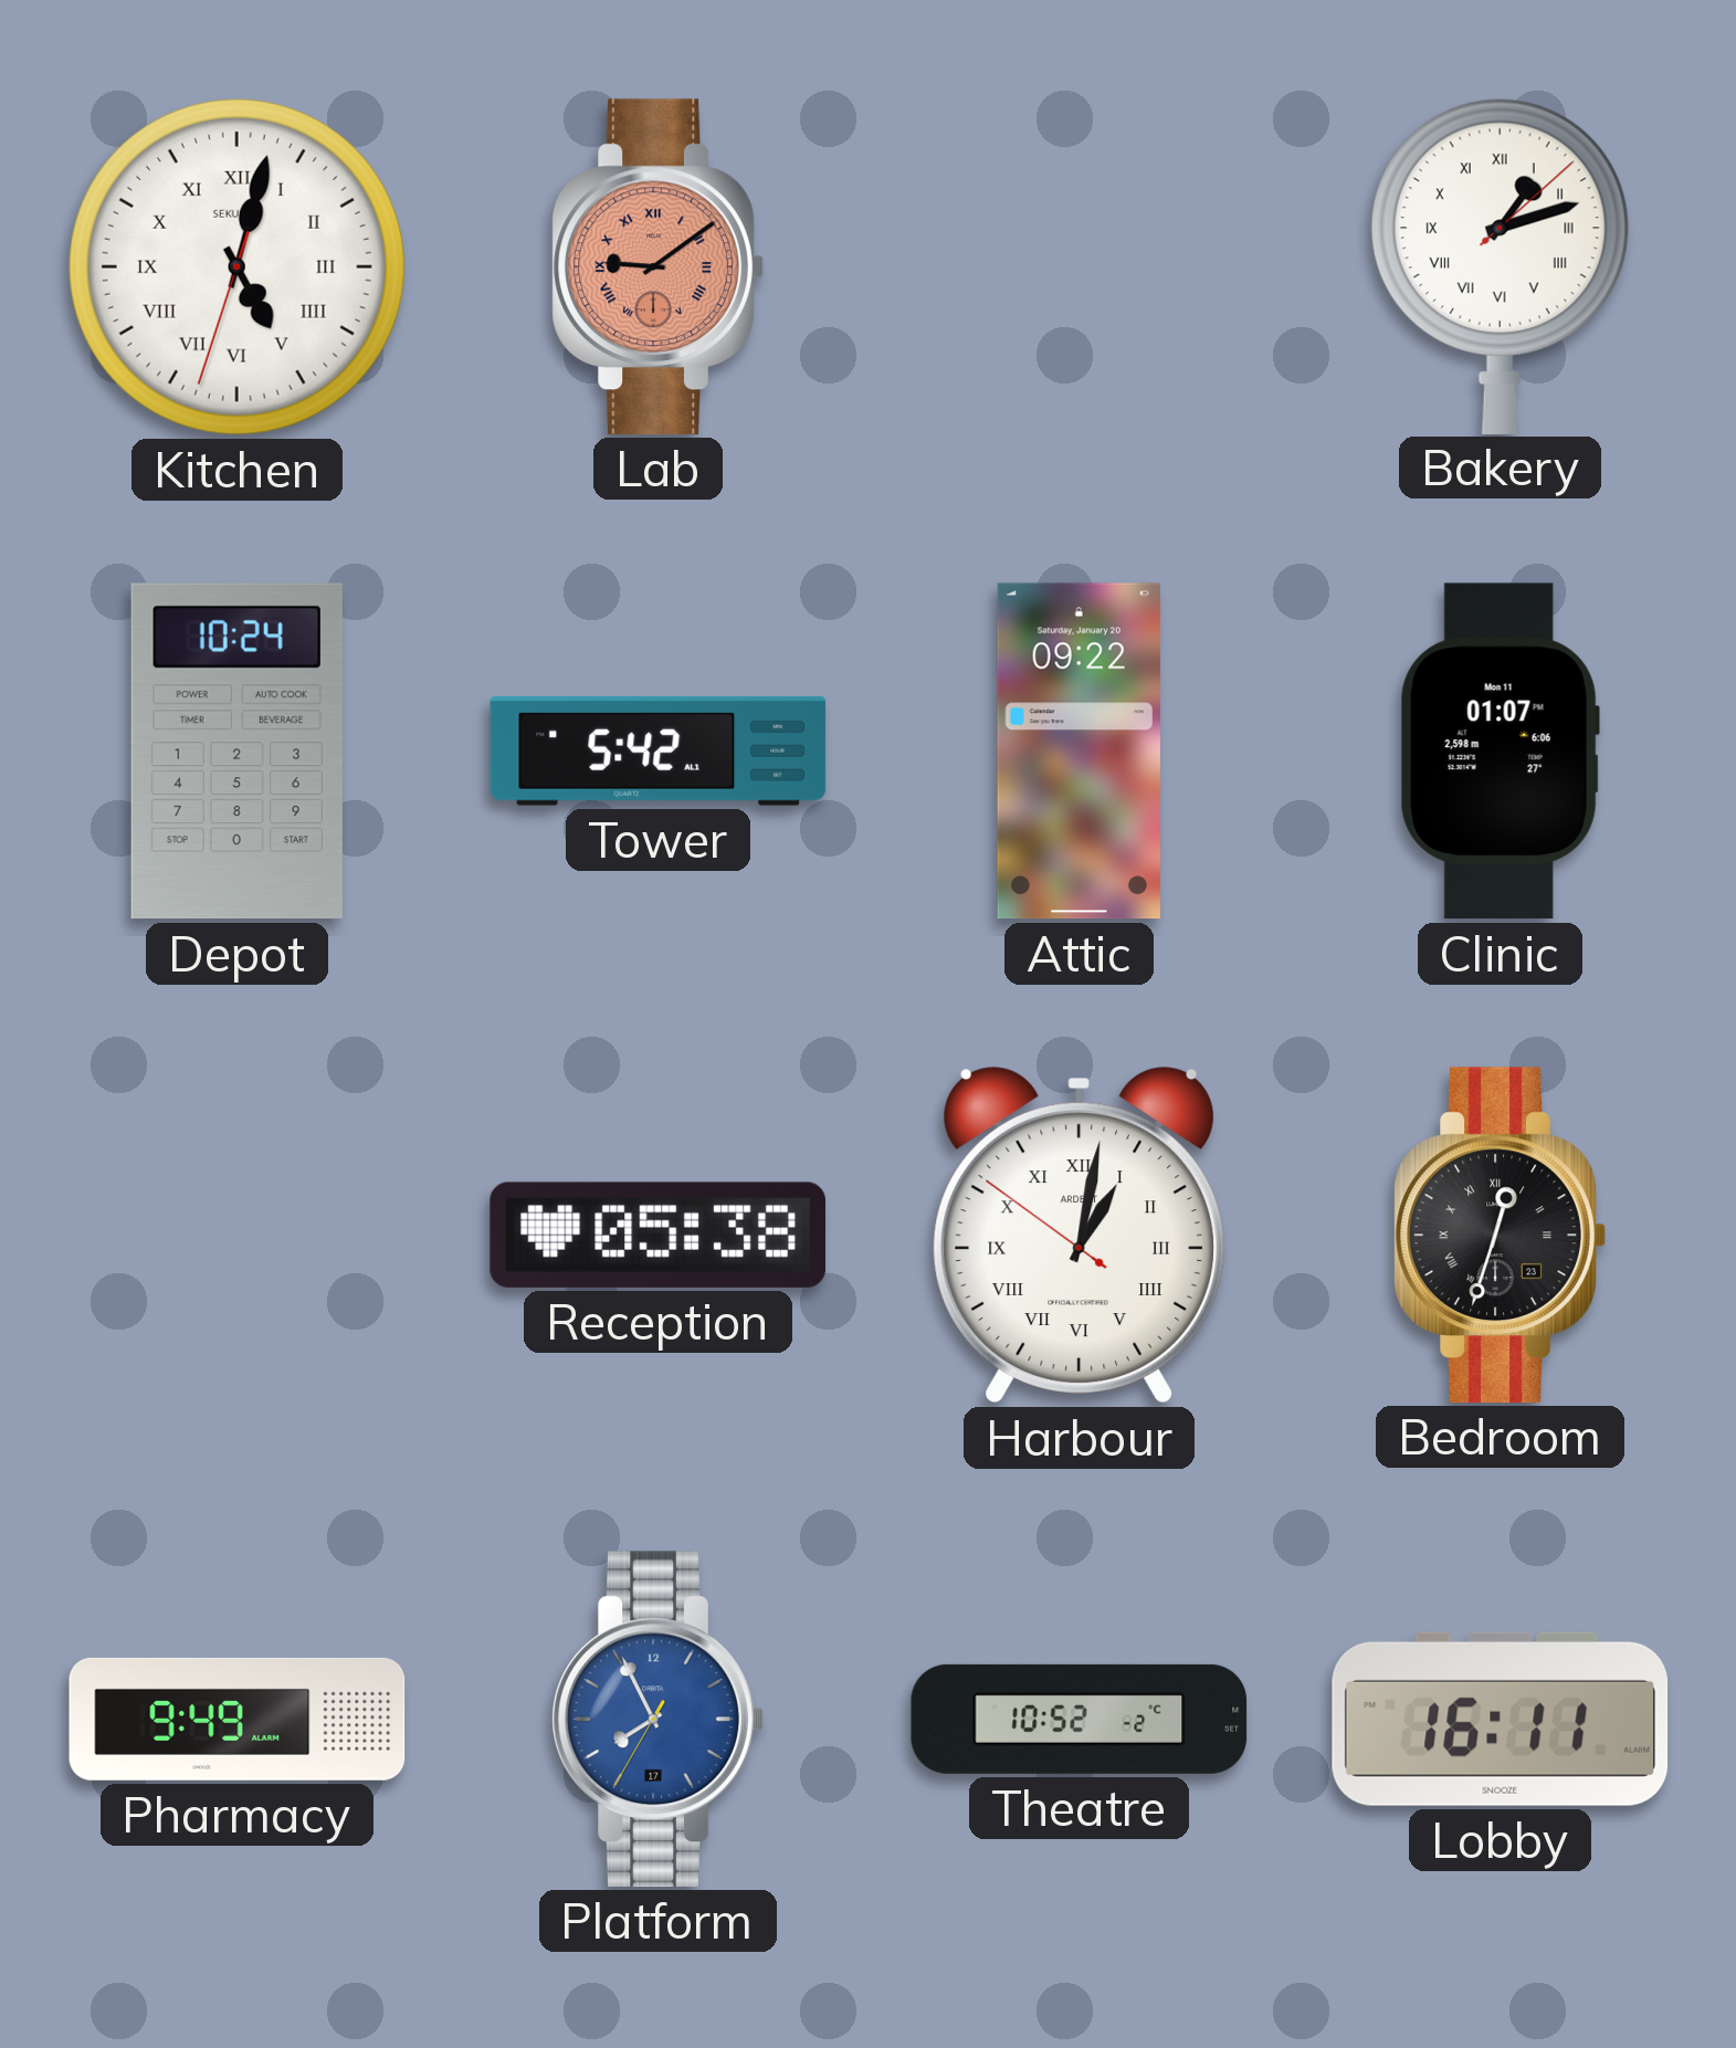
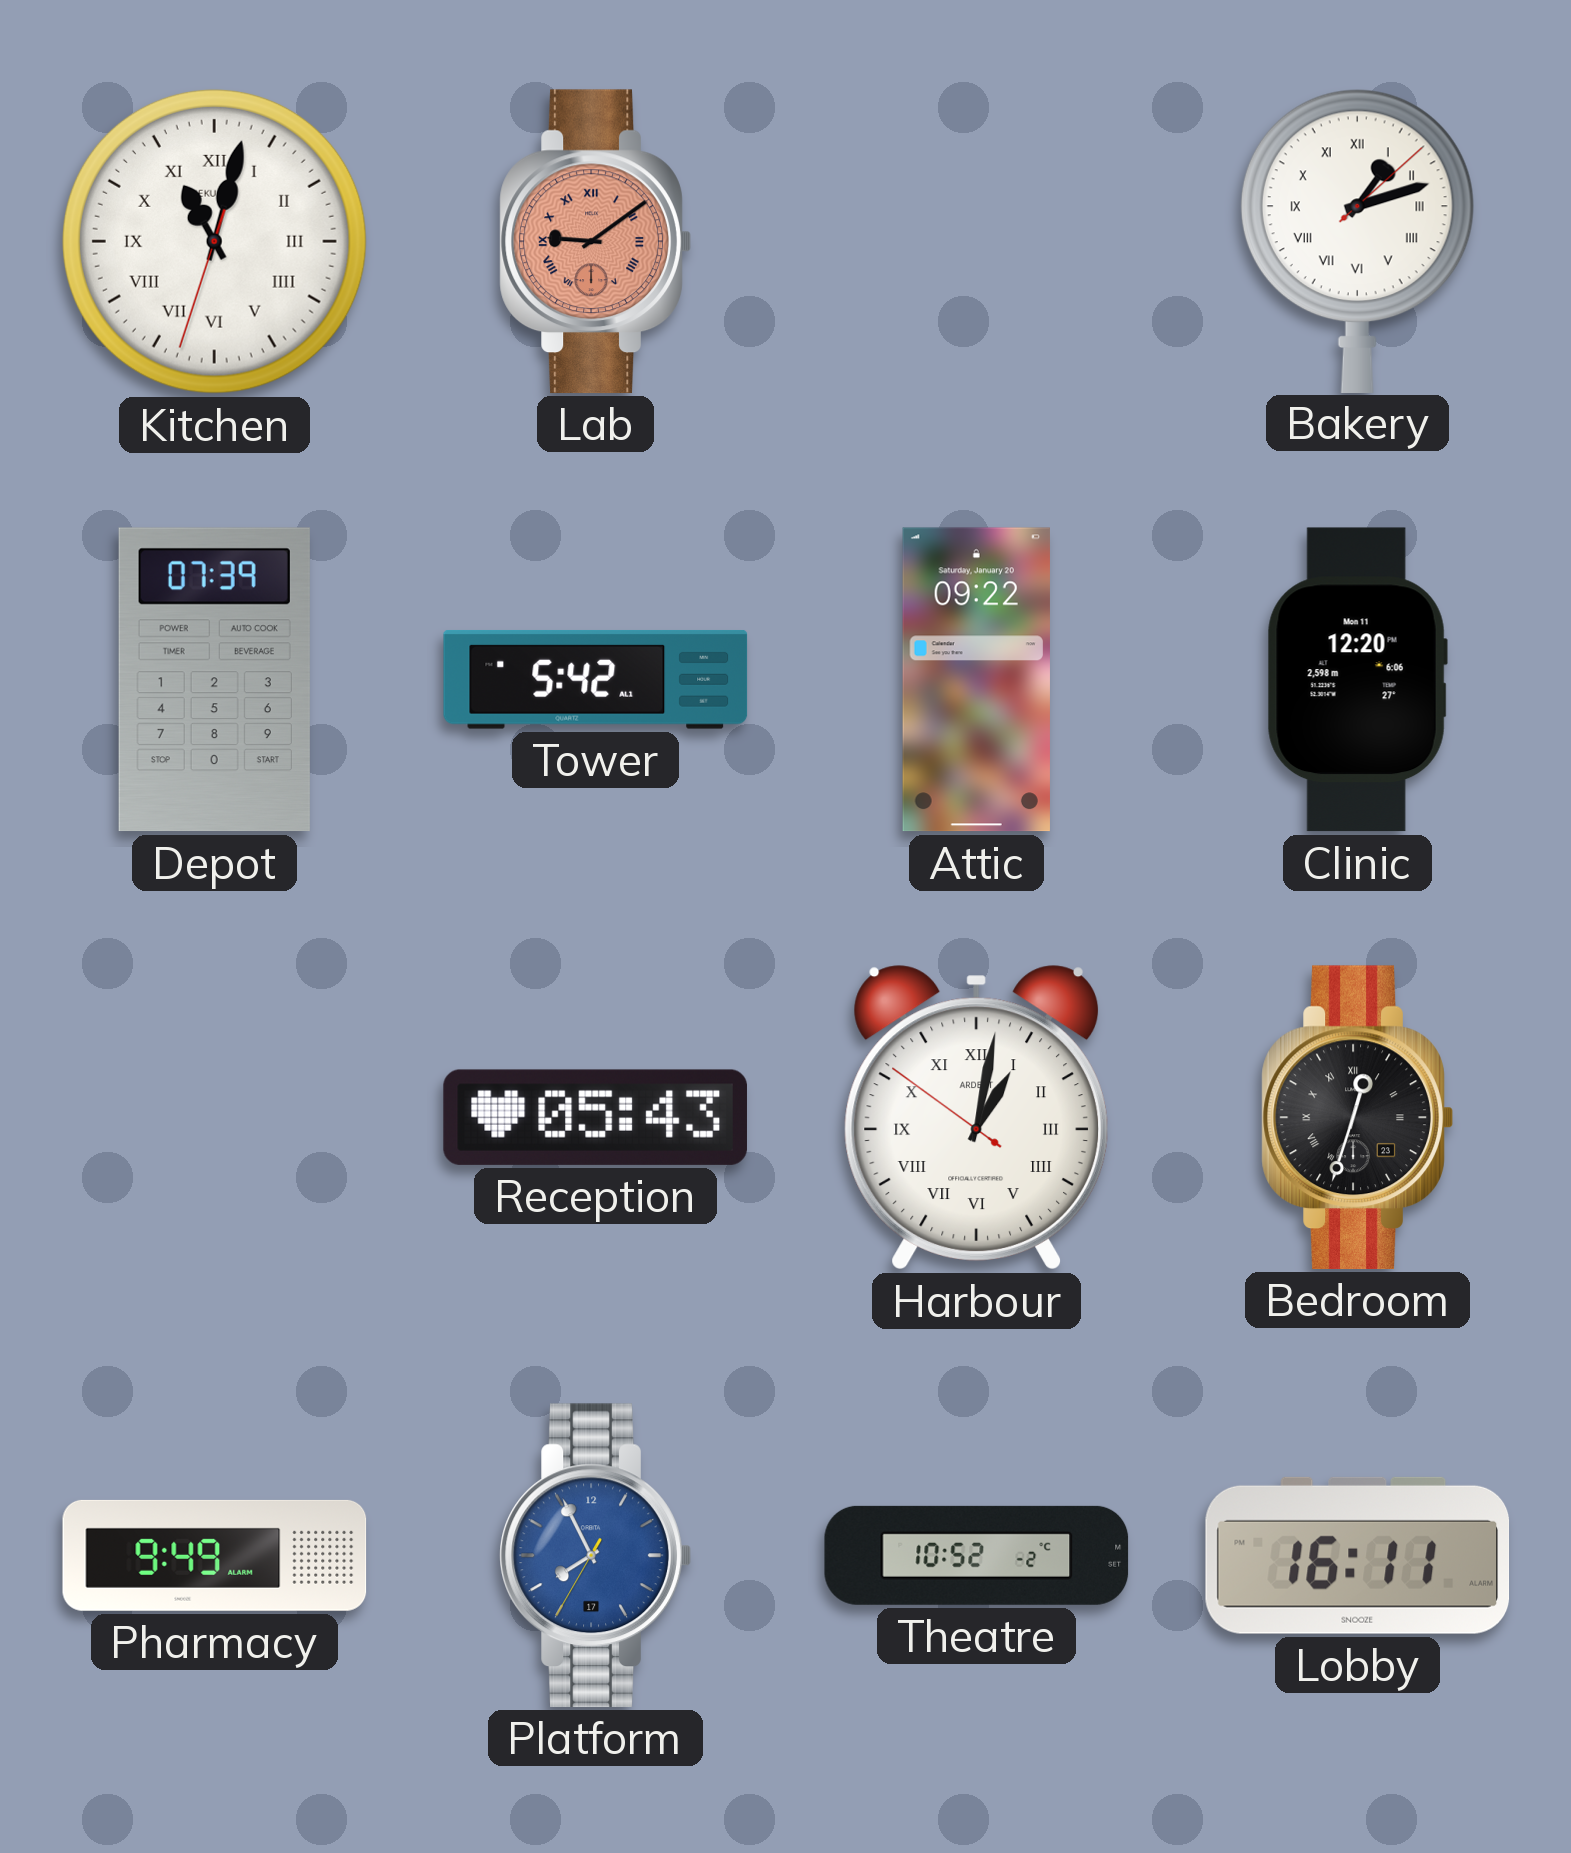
Kitchen: 5:02 -> 11:02
Depot: 10:24 -> 07:39
Clinic: 01:07 -> 12:20
Reception: 05:38 -> 05:43
